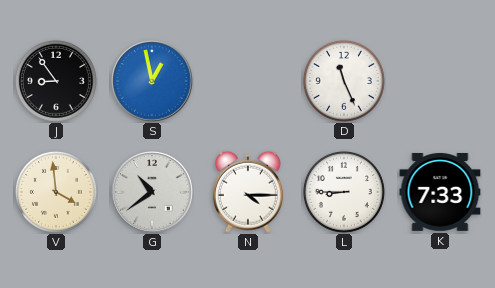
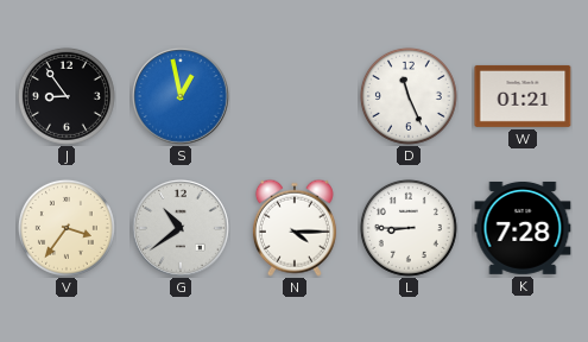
W: none -> 01:21
V: 3:59 -> 3:36
K: 7:33 -> 7:28
